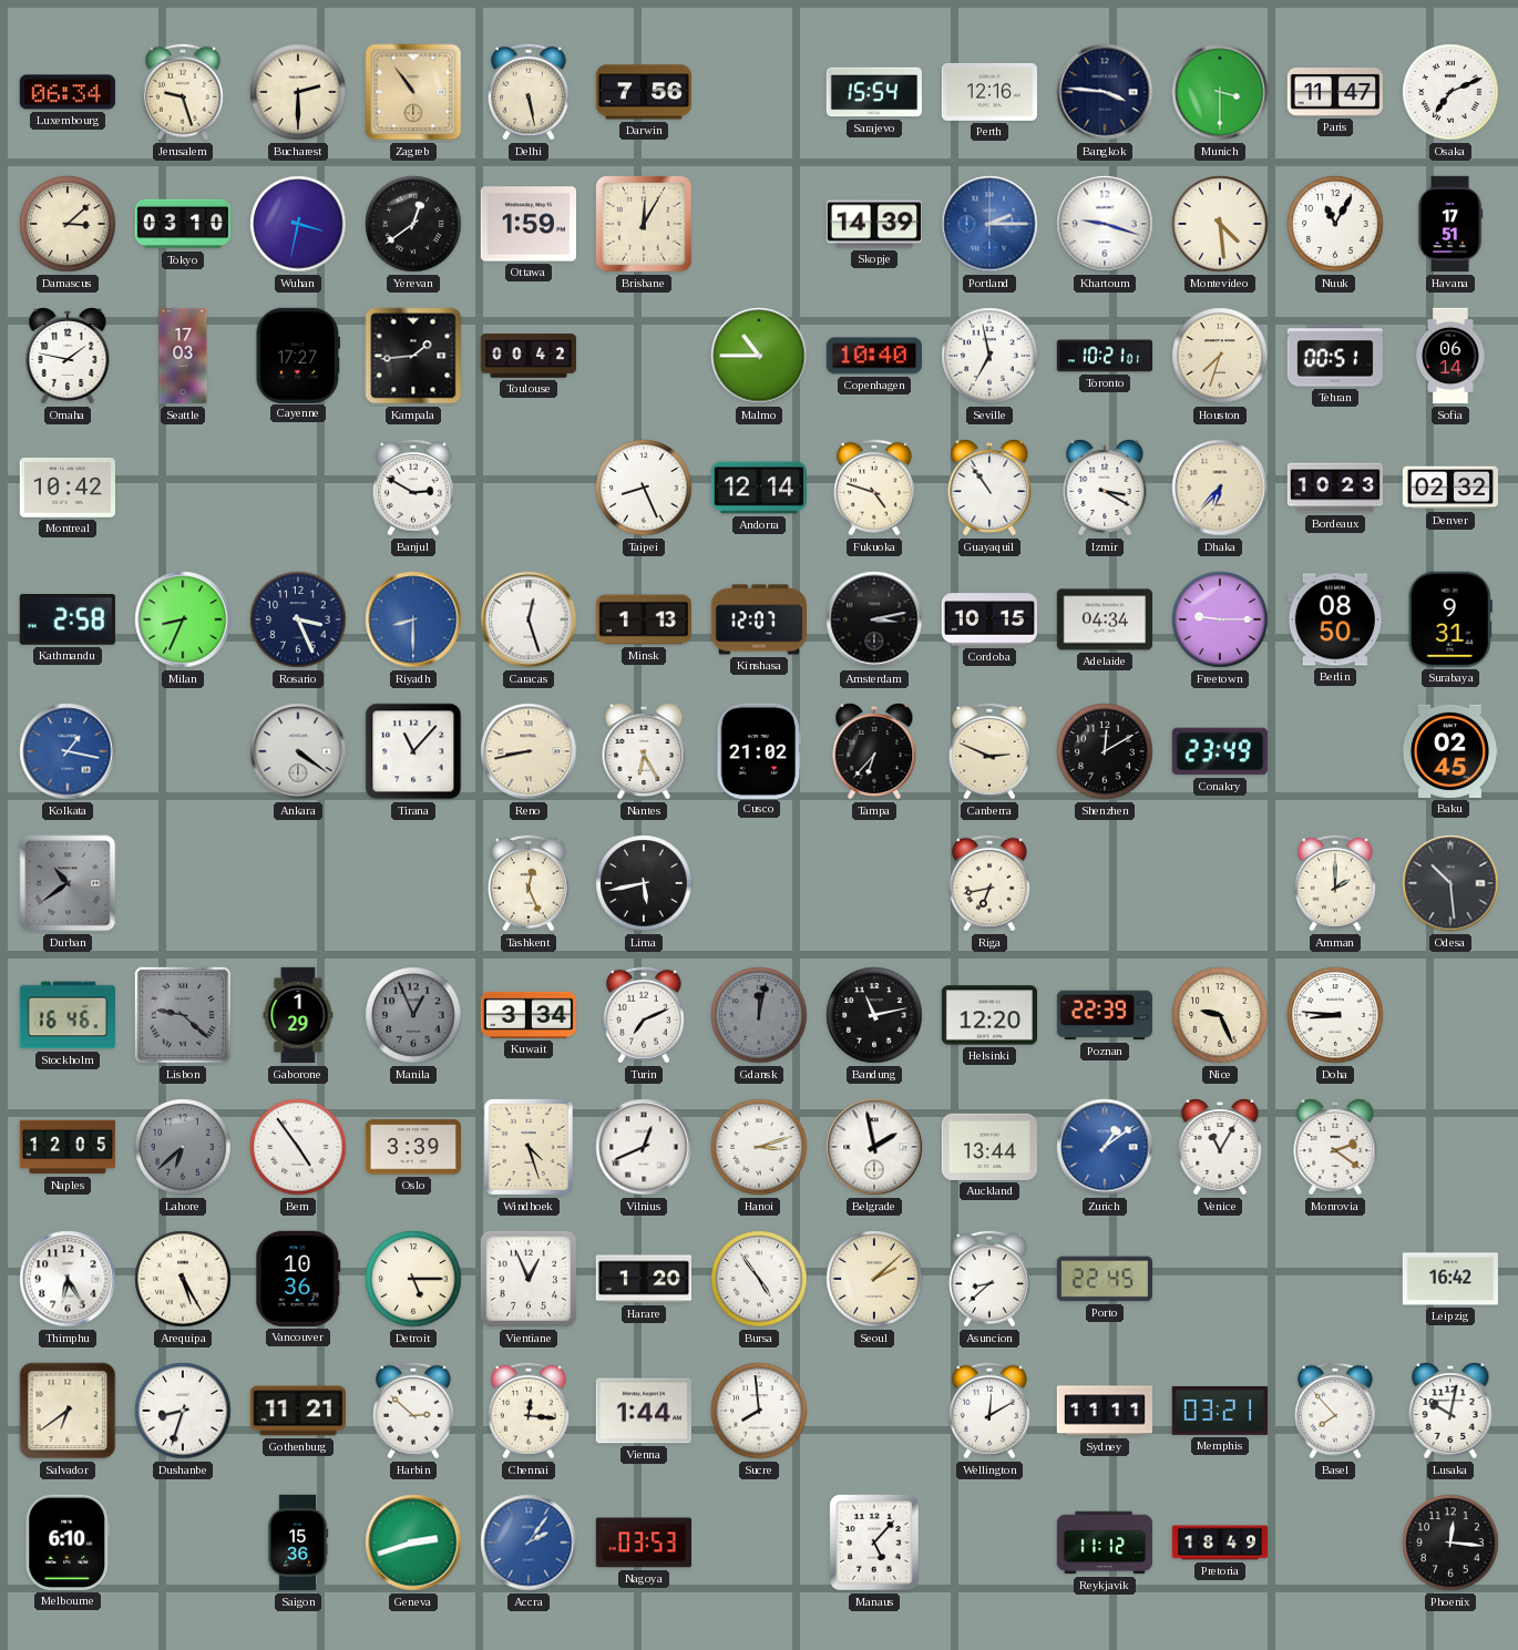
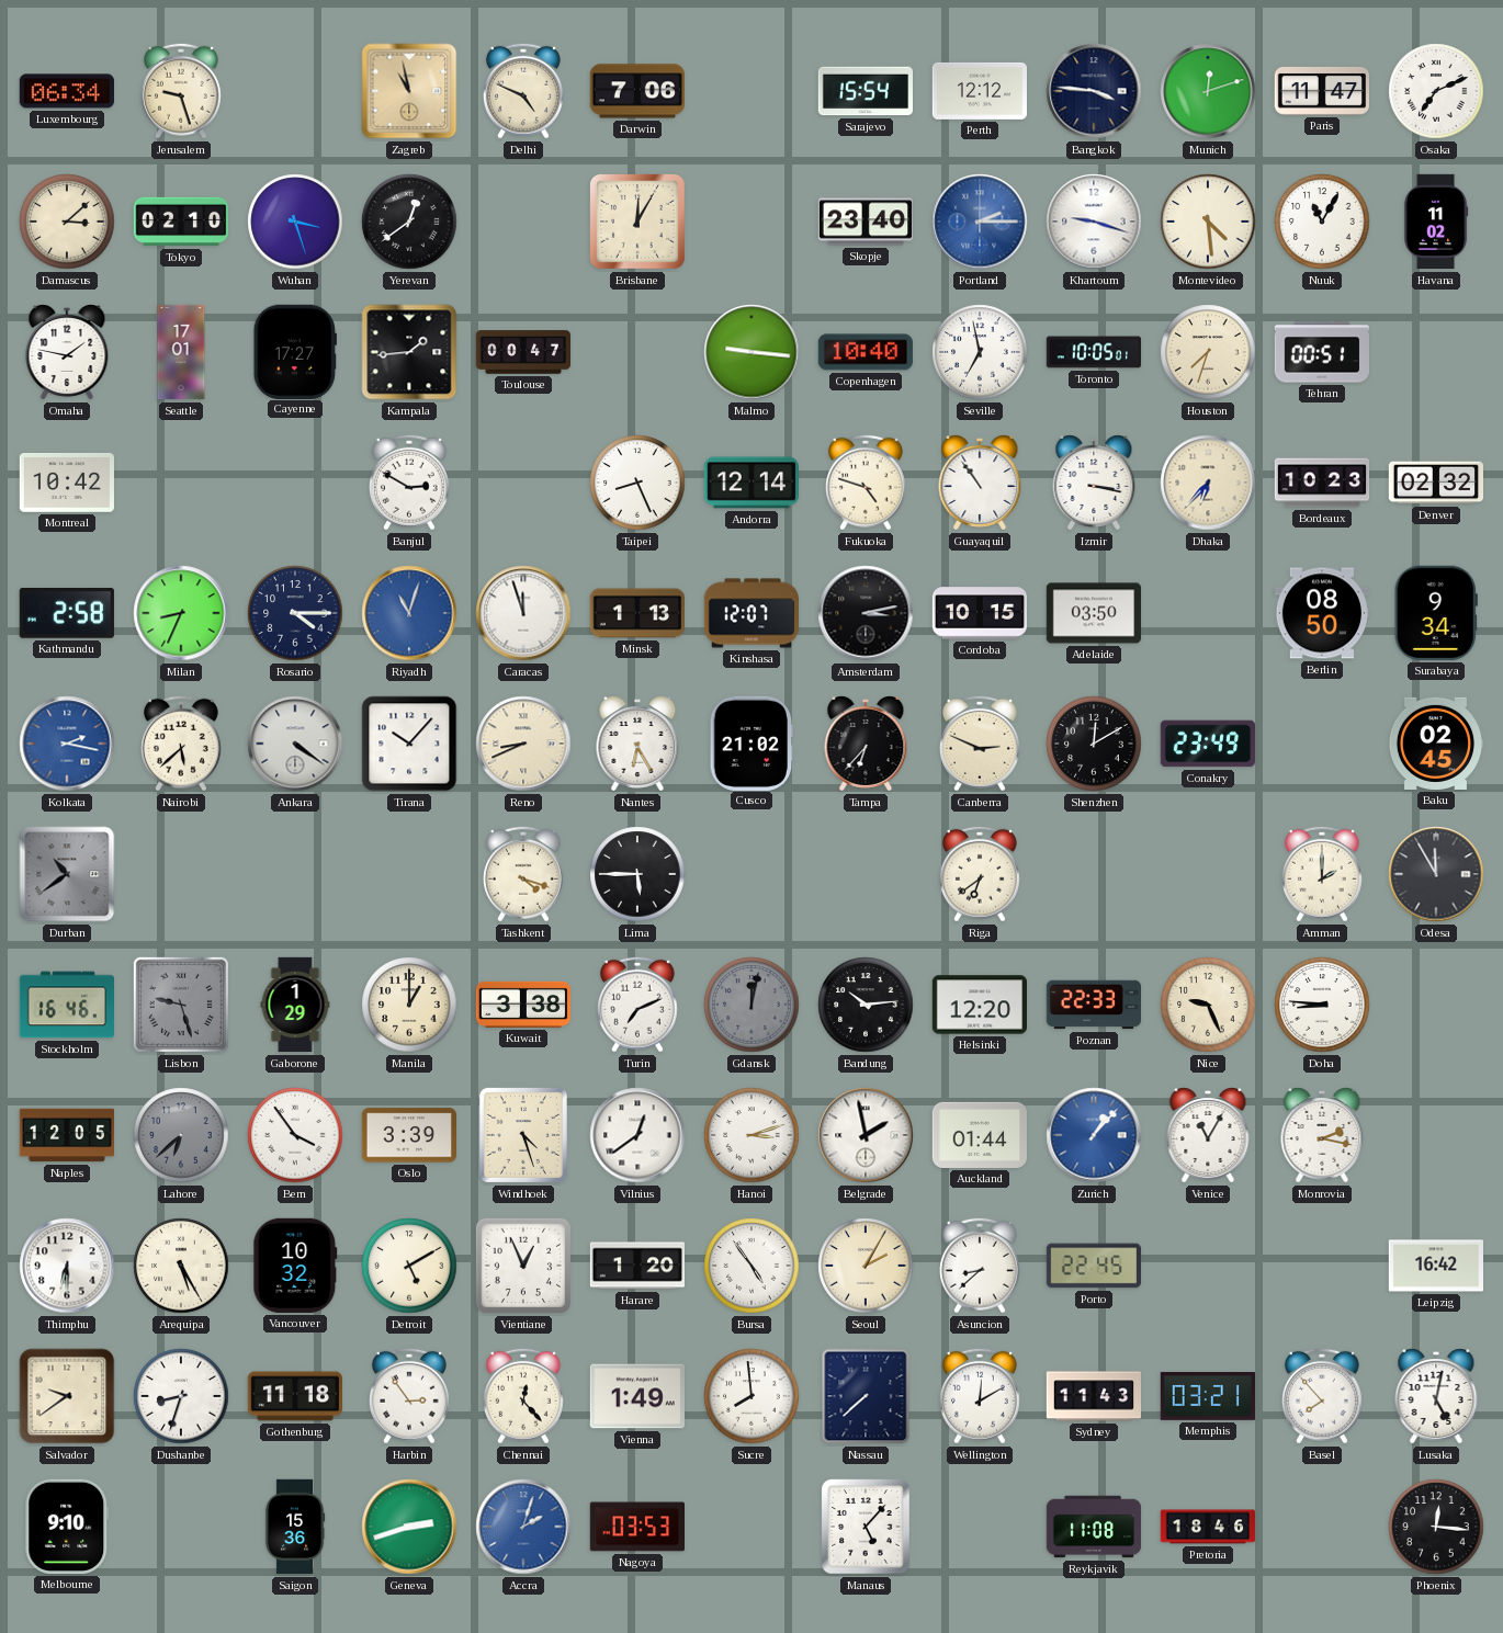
Bucharest: 2:30 -> none
Zagreb: 10:54 -> 10:58
Delhi: 5:28 -> 4:49
Darwin: 7:56 -> 7:06
Perth: 12:16 -> 12:12
Munich: 3:30 -> 12:12
Tokyo: 03:10 -> 02:10
Wuhan: 3:32 -> 3:27
Ottawa: 1:59 -> none
Skopje: 14:39 -> 23:40
Havana: 17:51 -> 11:02
Seattle: 17:03 -> 17:01
Toulouse: 00:42 -> 00:47
Malmo: 10:45 -> 9:16
Toronto: 10:21 -> 10:05
Sofia: 06:14 -> none
Izmir: 3:20 -> 3:17
Rosario: 3:26 -> 4:15
Riyadh: 8:30 -> 11:03
Caracas: 12:27 -> 11:57
Adelaide: 04:34 -> 03:50
Freetown: 9:15 -> none
Surabaya: 9:31 -> 9:34
Kolkata: 1:17 -> 2:17
Nairobi: none -> 5:38
Tirana: 11:07 -> 10:07
Reno: 8:43 -> 8:41
Tashkent: 12:26 -> 4:18
Lima: 5:43 -> 5:45
Riga: 6:43 -> 6:39
Odesa: 10:29 -> 11:55
Lisbon: 9:22 -> 9:27
Manila: 12:56 -> 1:00
Manila dial: grey -> cream
Kuwait: 3:34 -> 3:38
Bandung: 11:13 -> 10:14
Poznan: 22:39 -> 22:33
Bern: 4:54 -> 3:54
Vilnius: 12:41 -> 12:39
Auckland: 13:44 -> 01:44
Zurich: 1:09 -> 1:07
Monrovia: 2:21 -> 2:17
Thimphu: 6:25 -> 6:30
Vancouver: 10:36 -> 10:32
Detroit: 5:15 -> 5:10
Seoul: 2:08 -> 2:05
Salvador: 6:39 -> 9:39
Gothenburg: 11:21 -> 11:18
Harbin: 2:52 -> 2:54
Chennai: 12:16 -> 12:23
Vienna: 1:44 -> 1:49
Nassau: none -> 7:38
Sydney: 11:11 -> 11:43
Lusaka: 10:02 -> 5:02
Melbourne: 6:10 -> 9:10
Accra: 2:06 -> 2:03
Reykjavik: 11:12 -> 11:08
Pretoria: 18:49 -> 18:46
